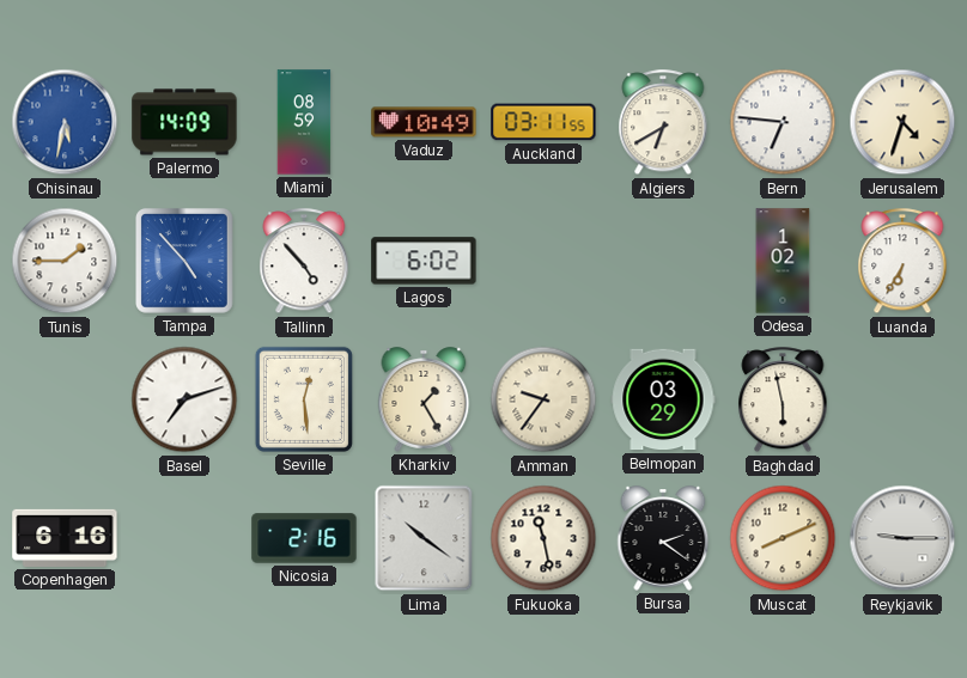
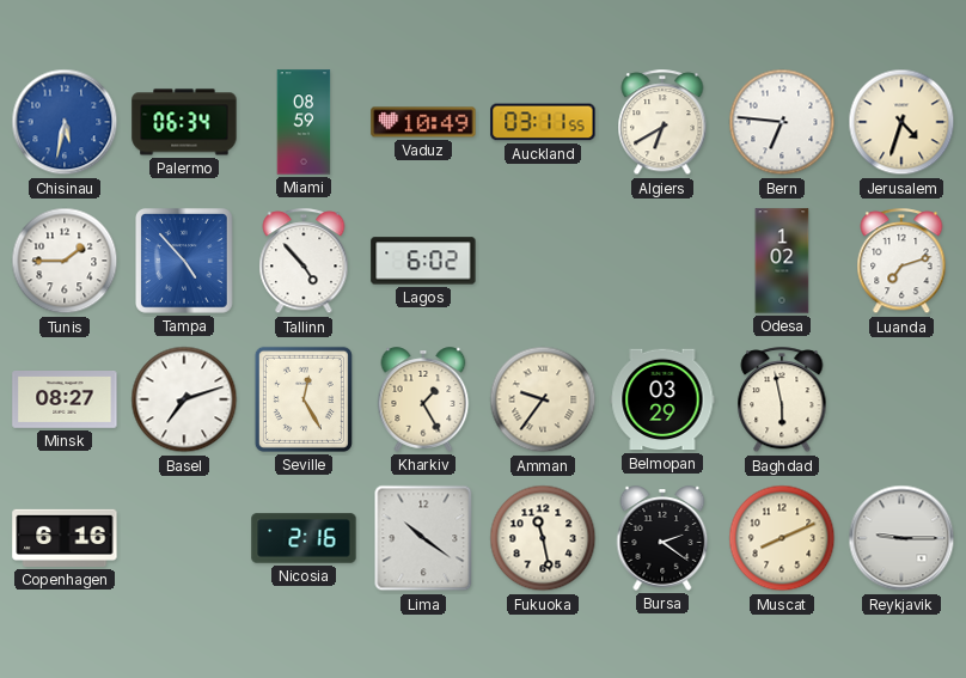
Palermo: 14:09 -> 06:34
Luanda: 6:35 -> 7:12
Minsk: none -> 08:27
Seville: 12:29 -> 12:25
